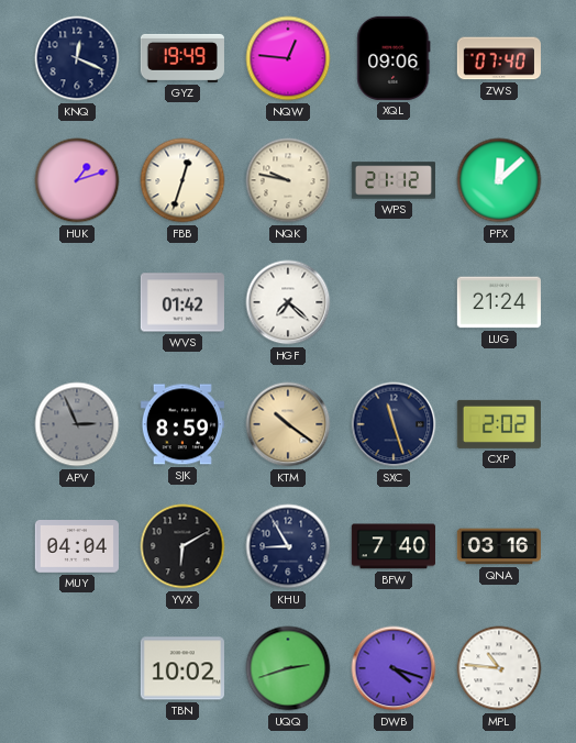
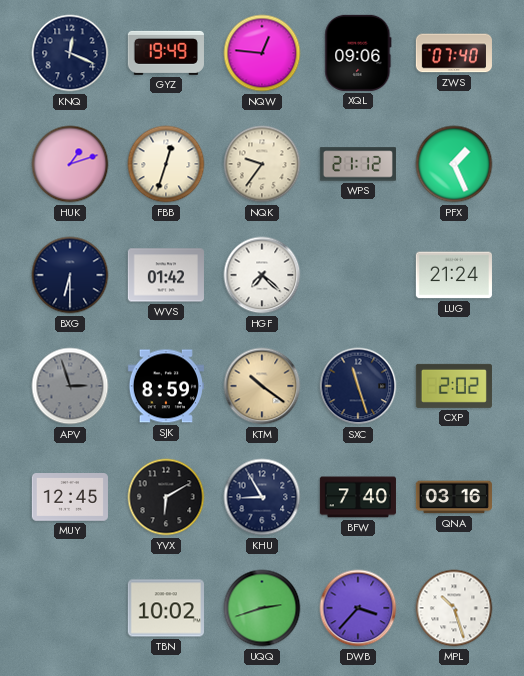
NQK: 9:47 -> 9:36
PFX: 12:08 -> 1:26
BXG: none -> 6:30
APV: 2:56 -> 2:57
MUY: 04:04 -> 12:45
DWB: 4:18 -> 3:37
MPL: 10:46 -> 10:27
